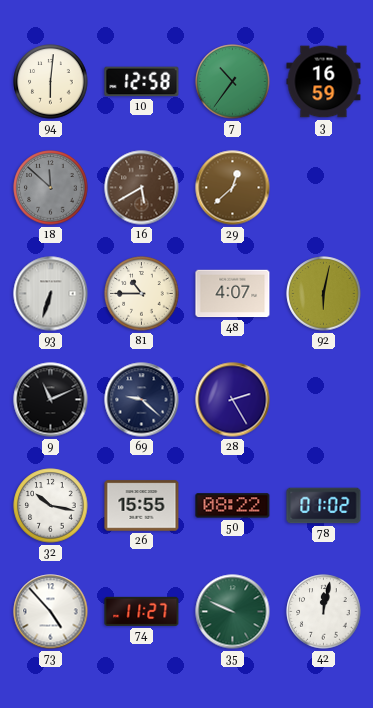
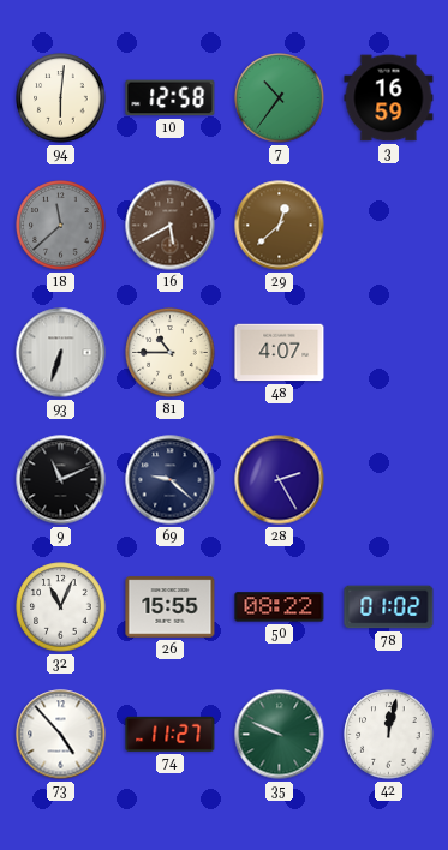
18: 11:52 -> 11:38
92: 6:02 -> none
32: 10:17 -> 11:04
